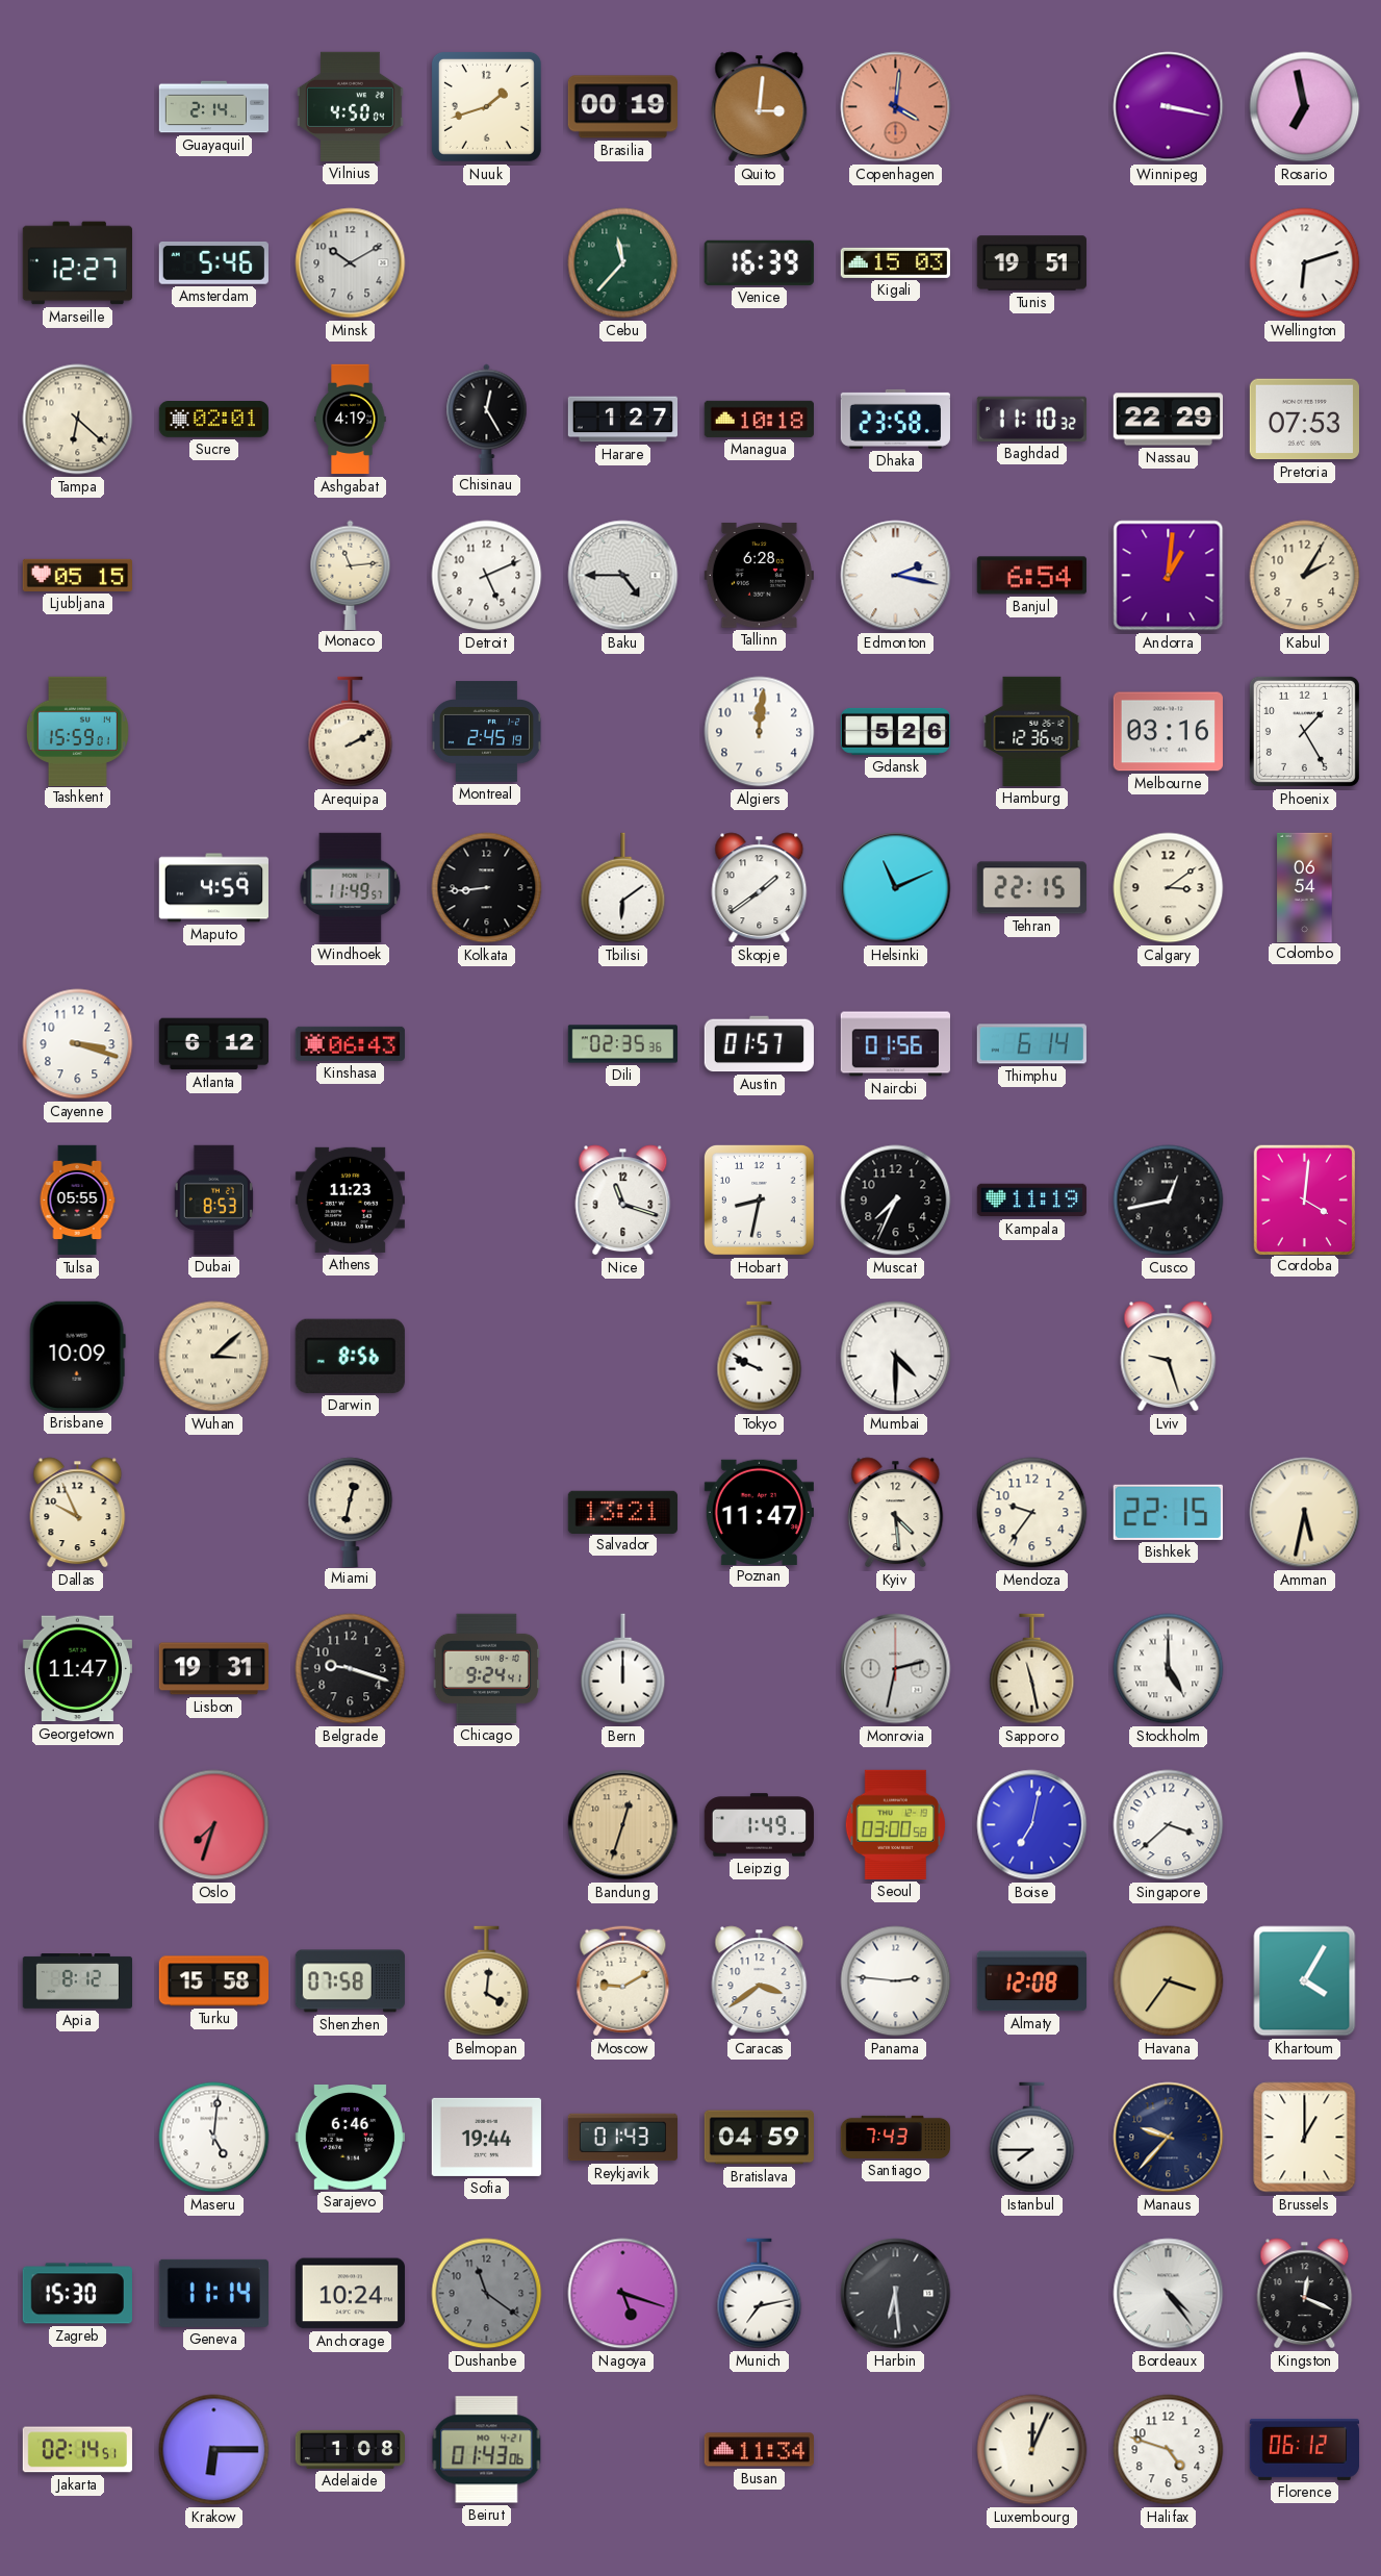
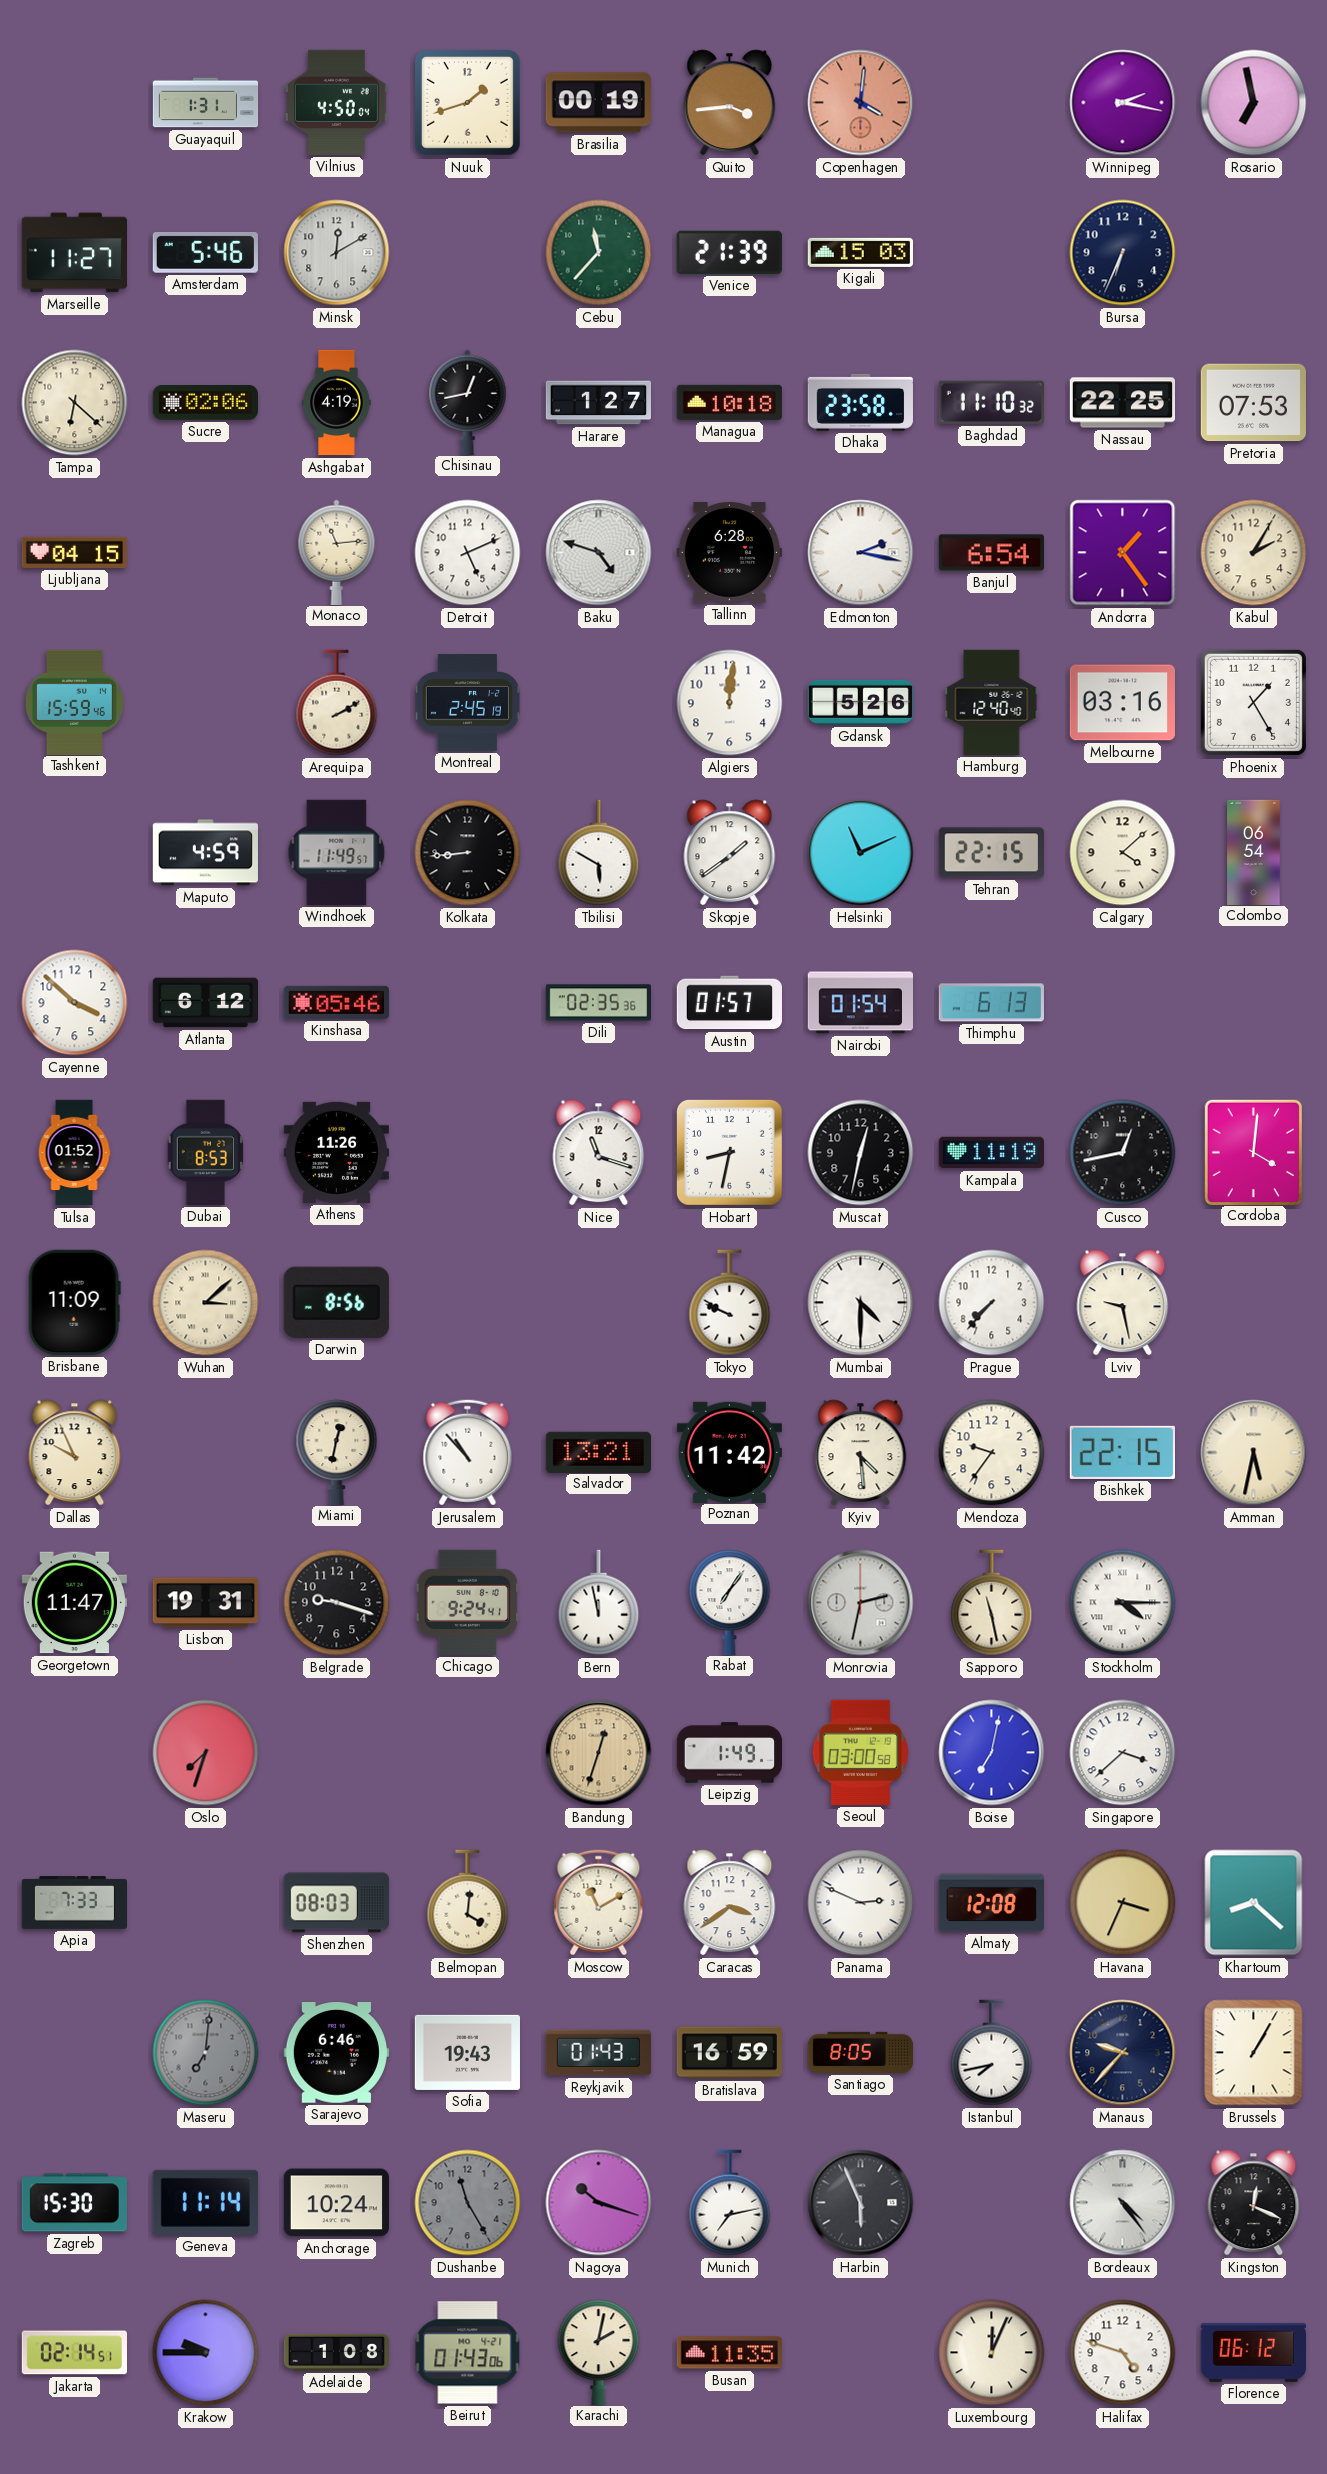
Guayaquil: 2:14 -> 1:31
Quito: 3:01 -> 3:44
Winnipeg: 3:17 -> 2:17
Marseille: 12:27 -> 11:27
Minsk: 10:10 -> 12:10
Venice: 16:39 -> 21:39
Tunis: 19:51 -> none
Bursa: none -> 6:34
Wellington: 6:12 -> none
Sucre: 02:01 -> 02:06
Chisinau: 12:25 -> 12:43
Nassau: 22:29 -> 22:25
Ljubljana: 05:15 -> 04:15
Baku: 4:45 -> 4:48
Andorra: 1:01 -> 1:24
Tashkent: 15:59:01 -> 15:59:46
Hamburg: 12:36 -> 12:40
Tbilisi: 6:09 -> 5:50
Calgary: 3:09 -> 4:08
Cayenne: 3:18 -> 3:52
Kinshasa: 06:43 -> 05:46
Nairobi: 01:56 -> 01:54
Thimphu: 6:14 -> 6:13
Tulsa: 05:55 -> 01:52
Athens: 11:23 -> 11:26
Muscat: 7:34 -> 12:32
Brisbane: 10:09 -> 11:09
Prague: none -> 7:37
Lviv: 9:27 -> 9:28
Jerusalem: none -> 10:53
Poznan: 11:47 -> 11:42
Bern: 12:00 -> 11:58
Rabat: none -> 7:06
Stockholm: 5:00 -> 4:15
Apia: 8:12 -> 7:33
Turku: 15:58 -> none
Shenzhen: 07:58 -> 08:03
Moscow: 9:10 -> 11:10
Panama: 2:46 -> 2:49
Havana: 3:36 -> 3:34
Khartoum: 4:05 -> 8:22
Maseru: 5:01 -> 7:01
Maseru dial: white -> grey
Sofia: 19:44 -> 19:43
Bratislava: 04:59 -> 16:59
Santiago: 7:43 -> 8:05
Istanbul: 7:45 -> 7:43
Brussels: 1:00 -> 1:05
Dushanbe: 11:21 -> 11:25
Nagoya: 5:18 -> 10:18
Harbin: 6:29 -> 5:56
Krakow: 6:15 -> 9:45
Karachi: none -> 2:02
Busan: 11:34 -> 11:35
